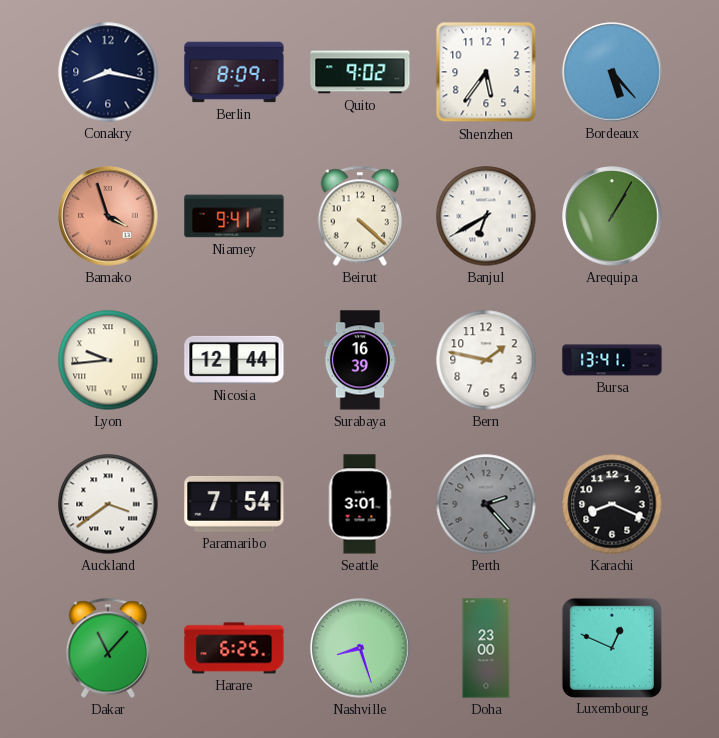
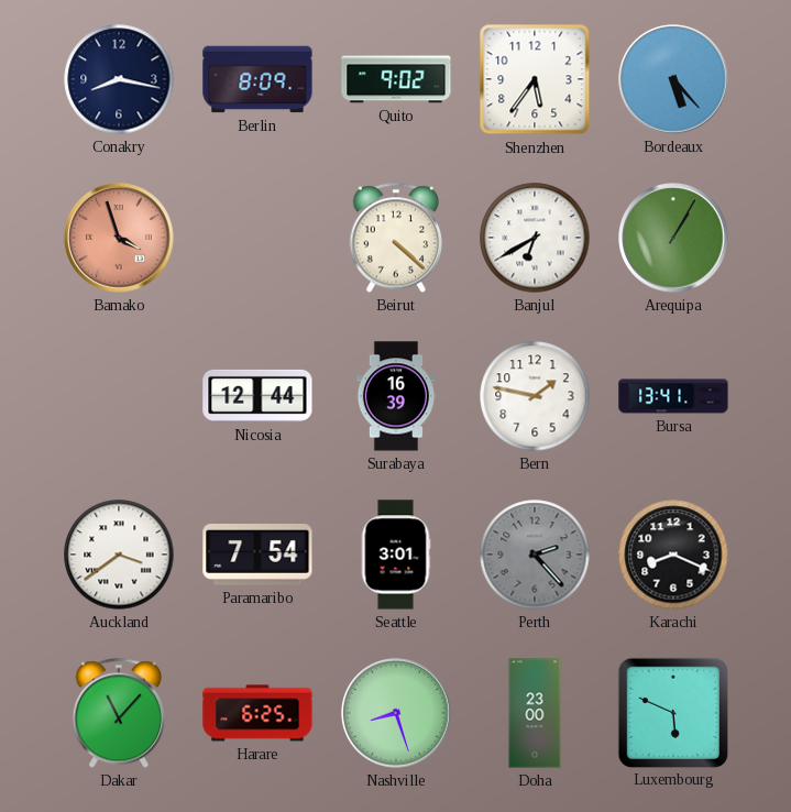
Niamey: 9:41 -> none
Lyon: 9:44 -> none
Luxembourg: 12:49 -> 5:49
